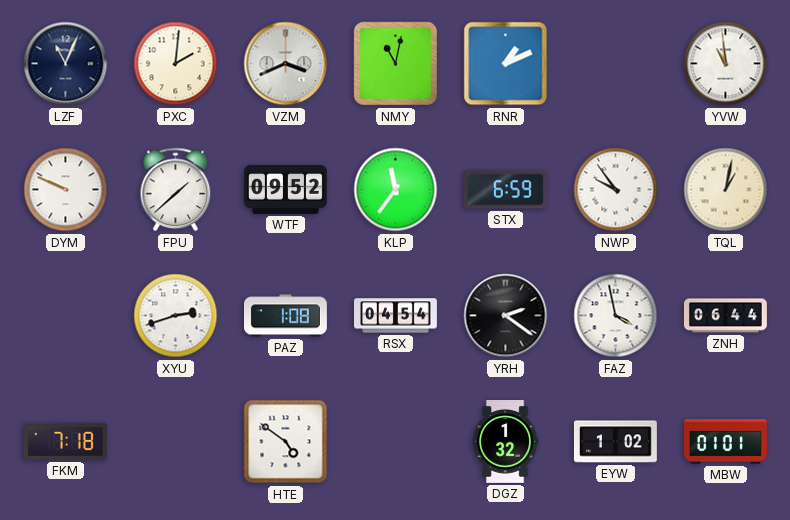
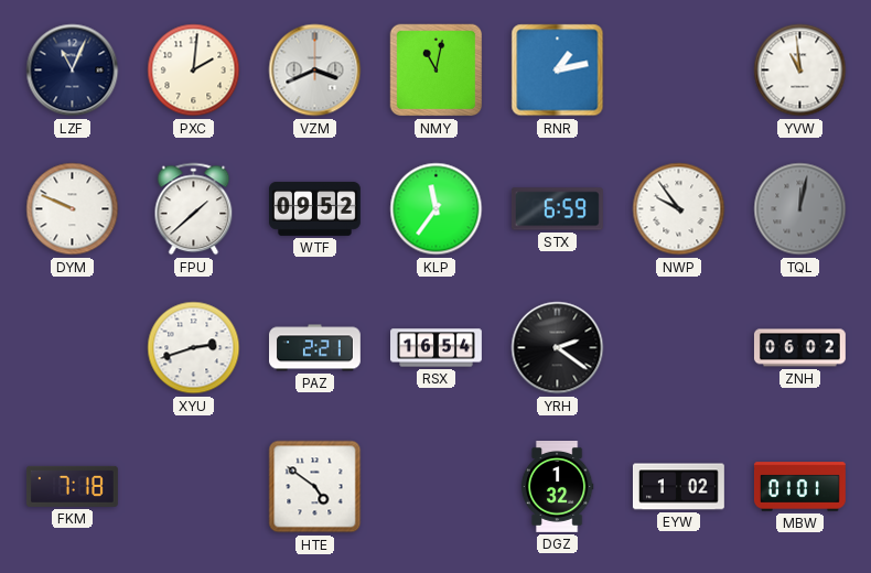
RNR: 1:11 -> 1:13
TQL: 1:02 -> 12:02
TQL dial: cream -> grey
PAZ: 1:08 -> 2:21
RSX: 04:54 -> 16:54
FAZ: 3:58 -> none
ZNH: 06:44 -> 06:02
